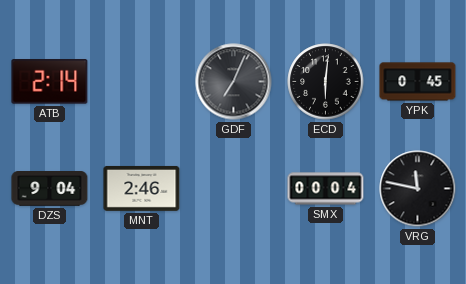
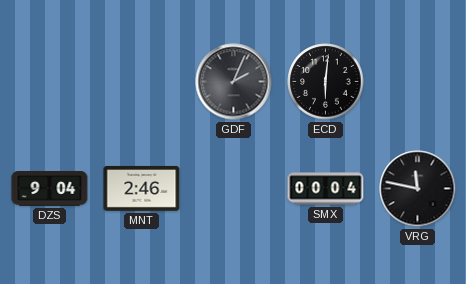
ATB: 2:14 -> none
GDF: 7:04 -> 2:04
YPK: 0:45 -> none
